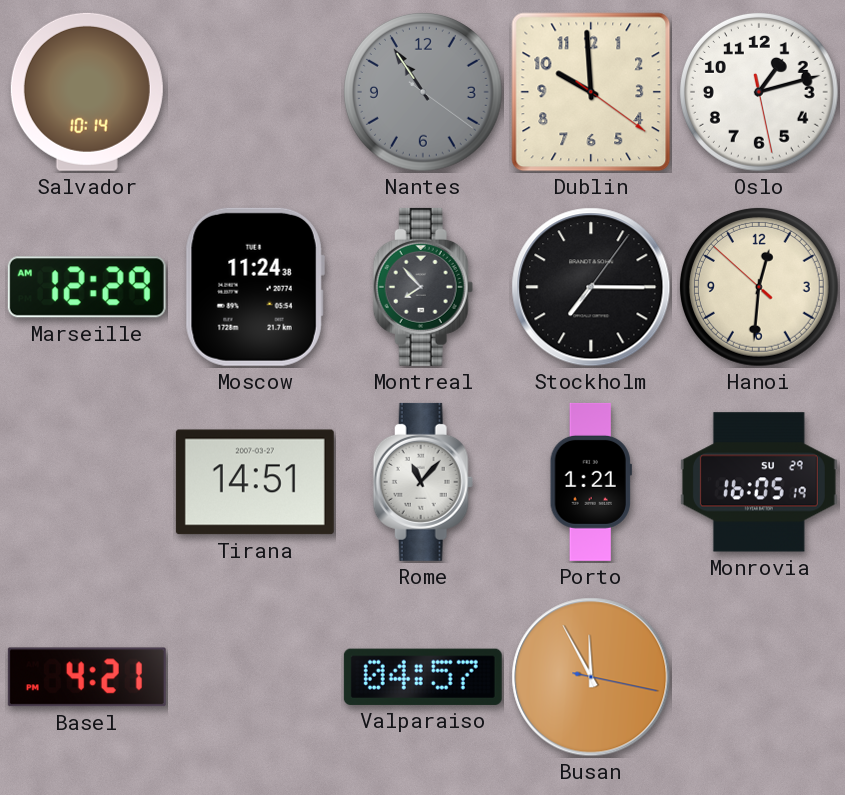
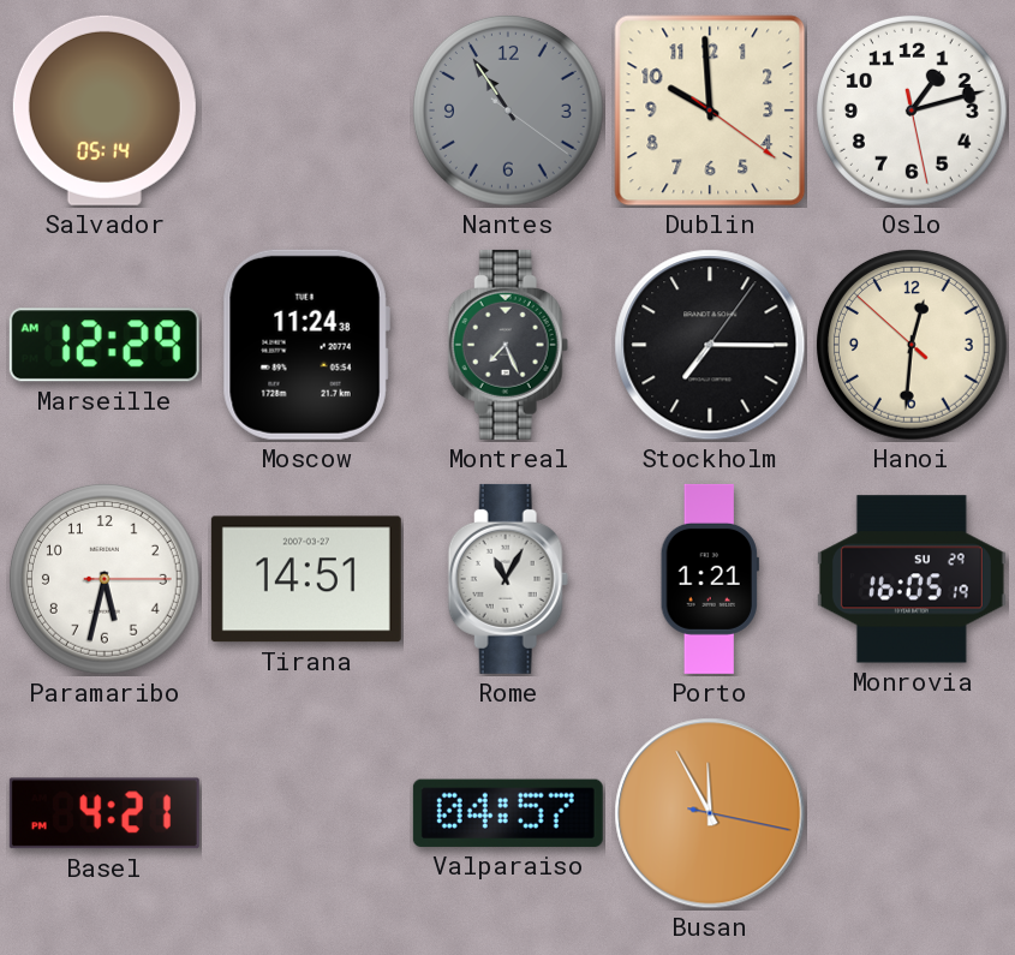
Salvador: 10:14 -> 05:14
Montreal: 7:53 -> 7:26
Paramaribo: none -> 5:32
Rome: 11:07 -> 11:05
